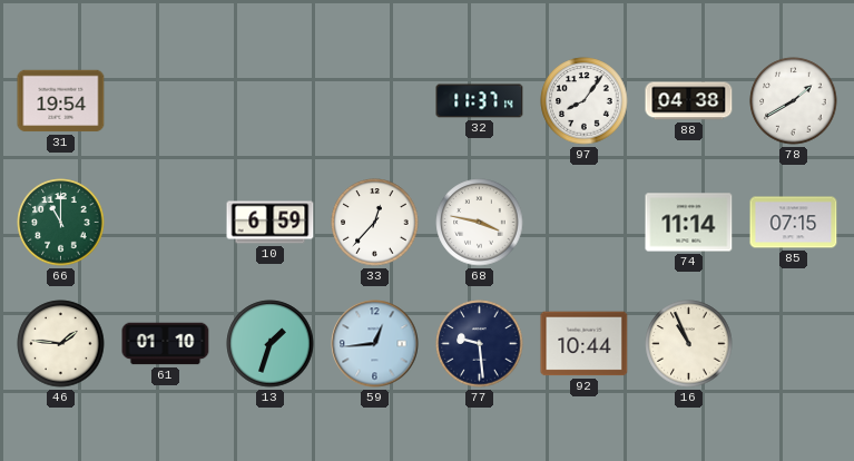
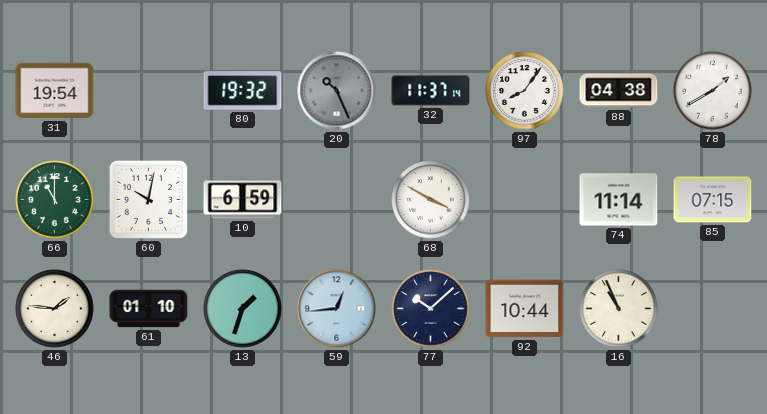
80: none -> 19:32
20: none -> 10:26
60: none -> 10:02
33: 12:37 -> none
68: 3:47 -> 3:50
77: 9:29 -> 10:08
